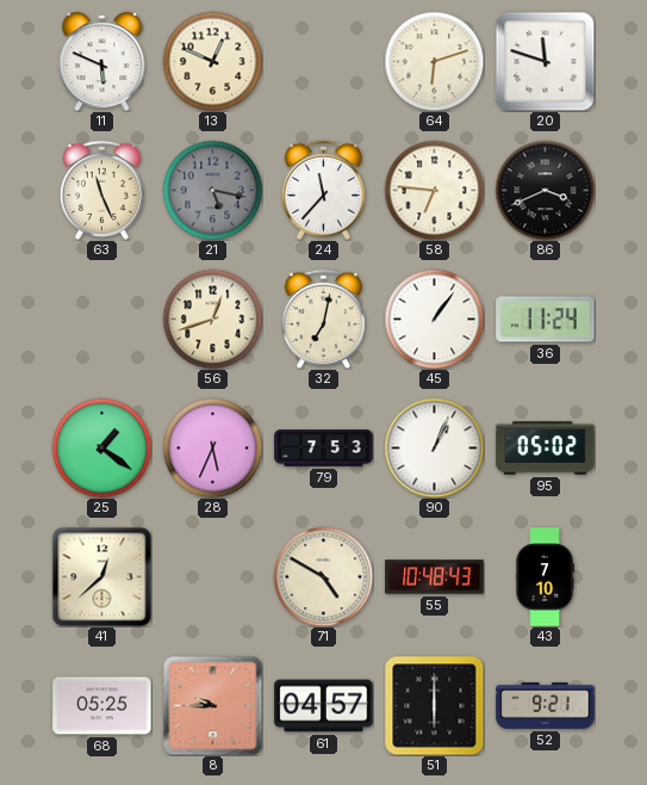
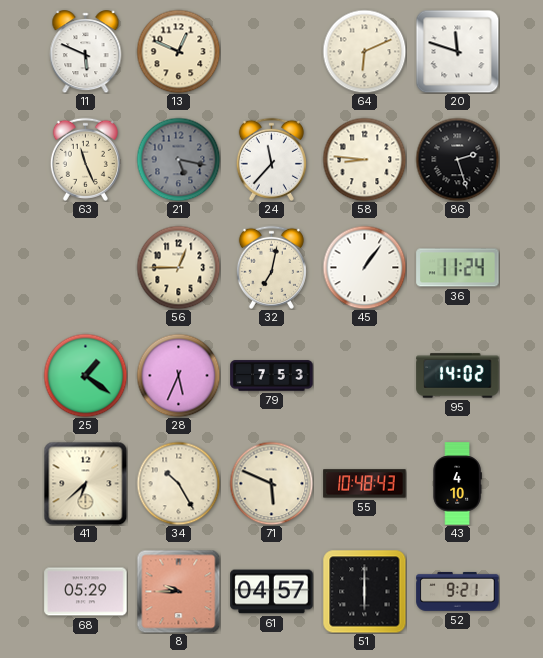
64: 6:12 -> 6:11
58: 6:46 -> 8:46
86: 3:41 -> 2:27
56: 12:42 -> 12:45
90: 1:04 -> none
95: 05:02 -> 14:02
41: 12:38 -> 6:38
34: none -> 10:25
71: 4:50 -> 5:49
43: 7:10 -> 4:10
68: 05:25 -> 05:29
